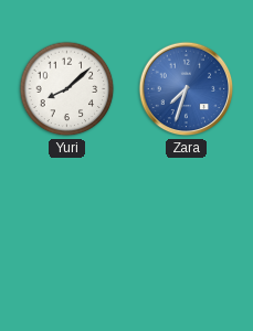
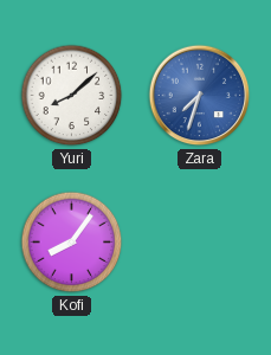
Kofi: none -> 8:06
